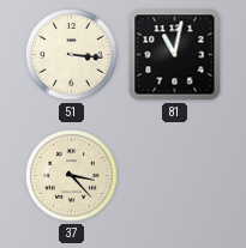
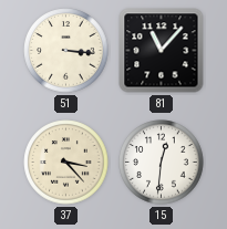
81: 11:02 -> 11:07
15: none -> 12:31
